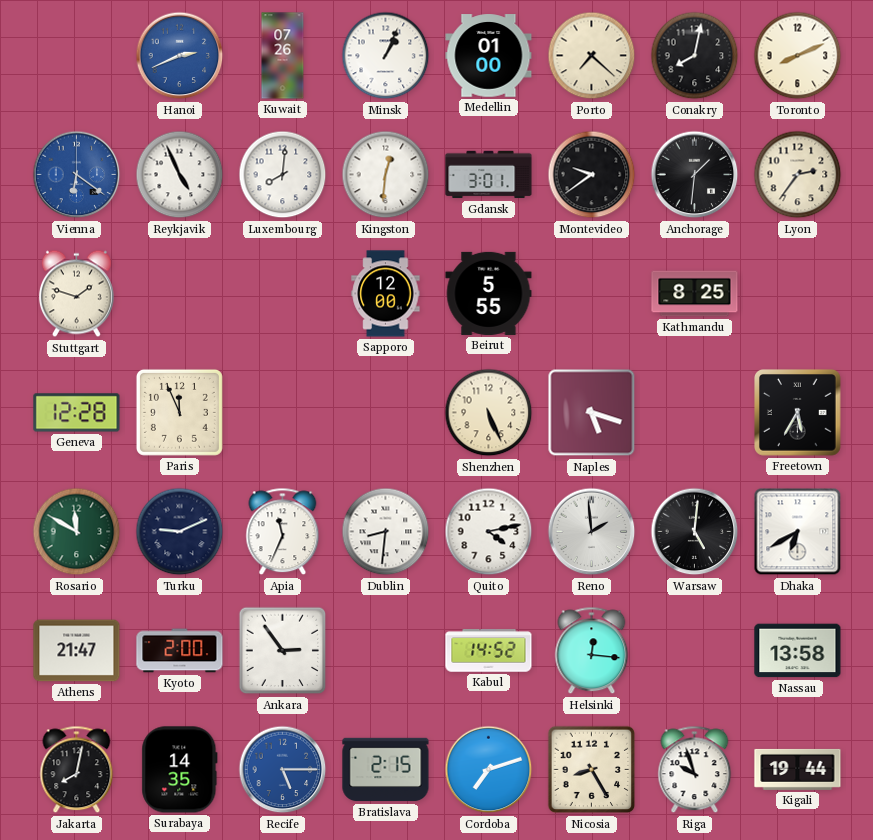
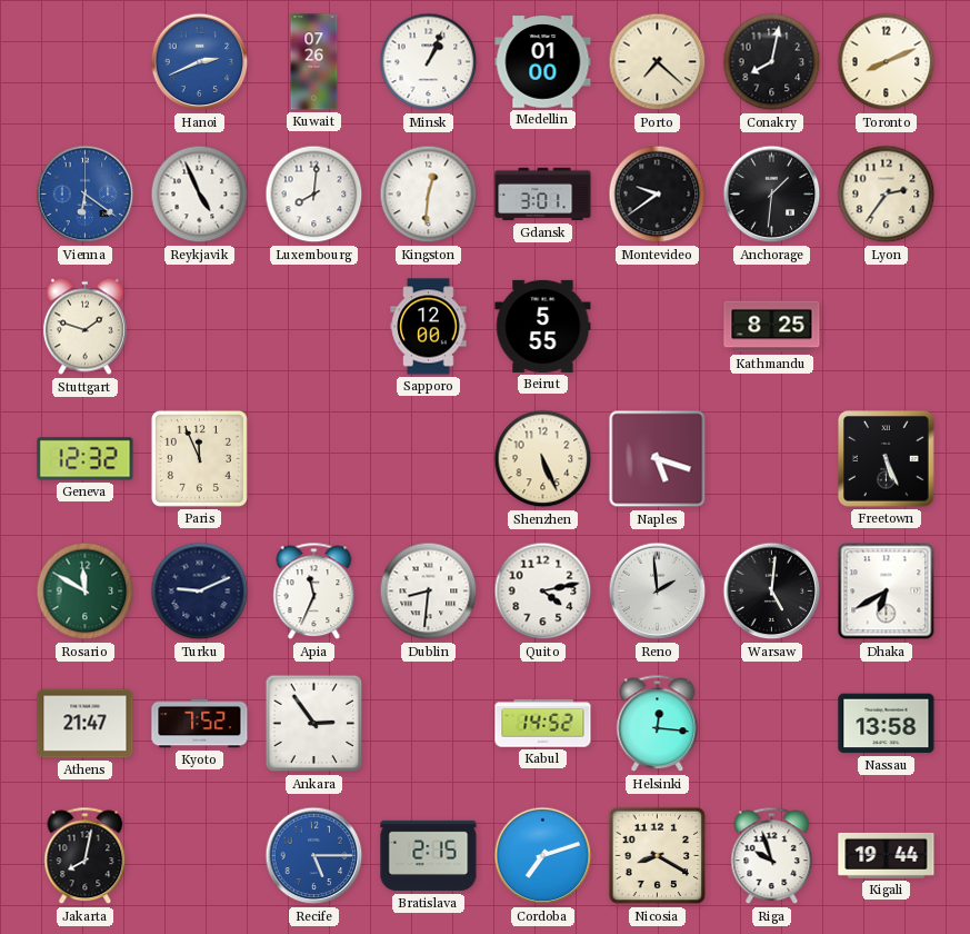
Geneva: 12:28 -> 12:32
Freetown: 5:35 -> 5:26
Kyoto: 2:00 -> 7:52
Surabaya: 14:35 -> none
Nicosia: 8:25 -> 8:20
